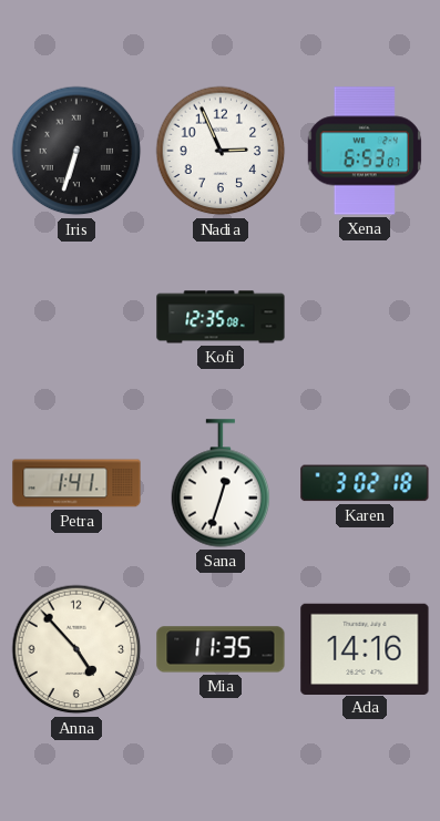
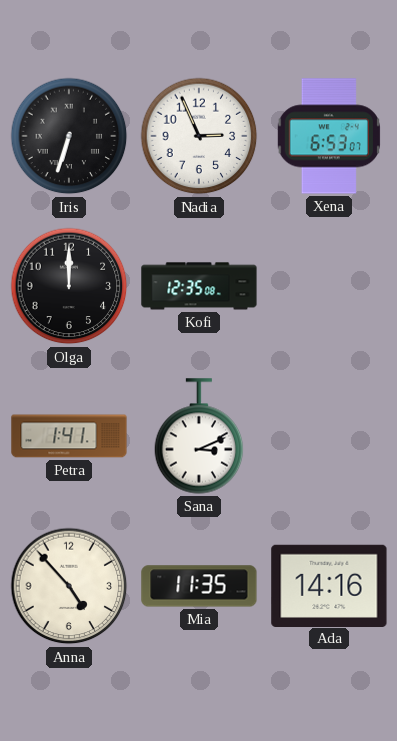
Olga: none -> 12:00
Sana: 12:33 -> 3:11
Karen: 3:02 -> none
